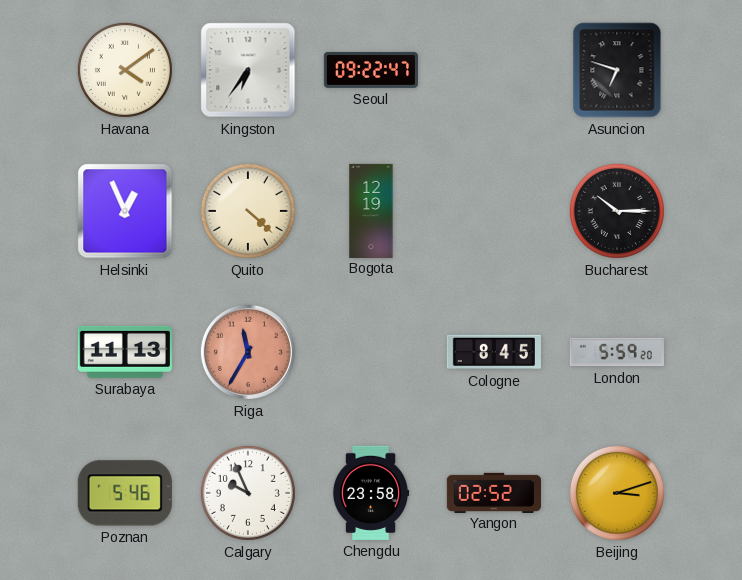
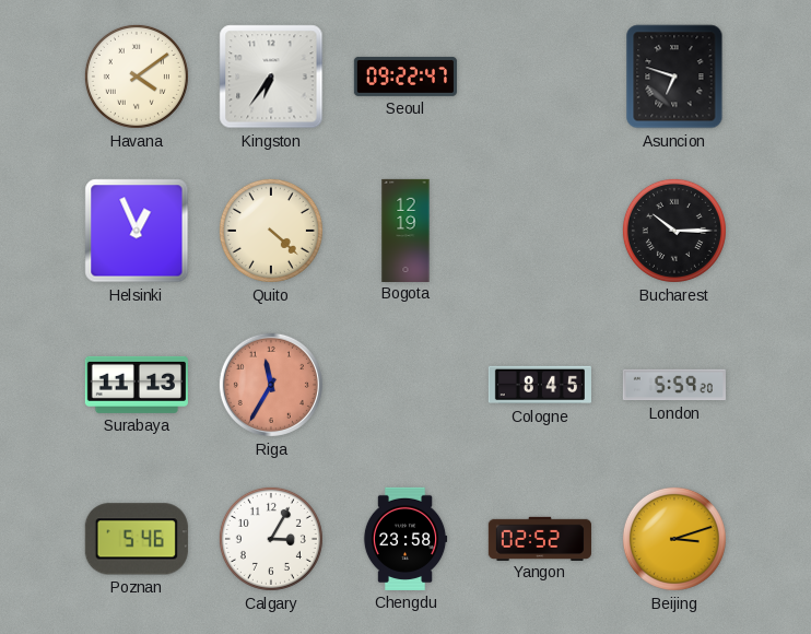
Calgary: 9:56 -> 3:05
